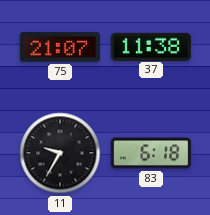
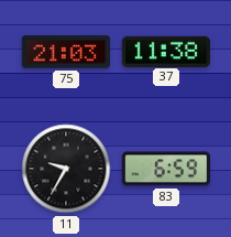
75: 21:07 -> 21:03
83: 6:18 -> 6:59
